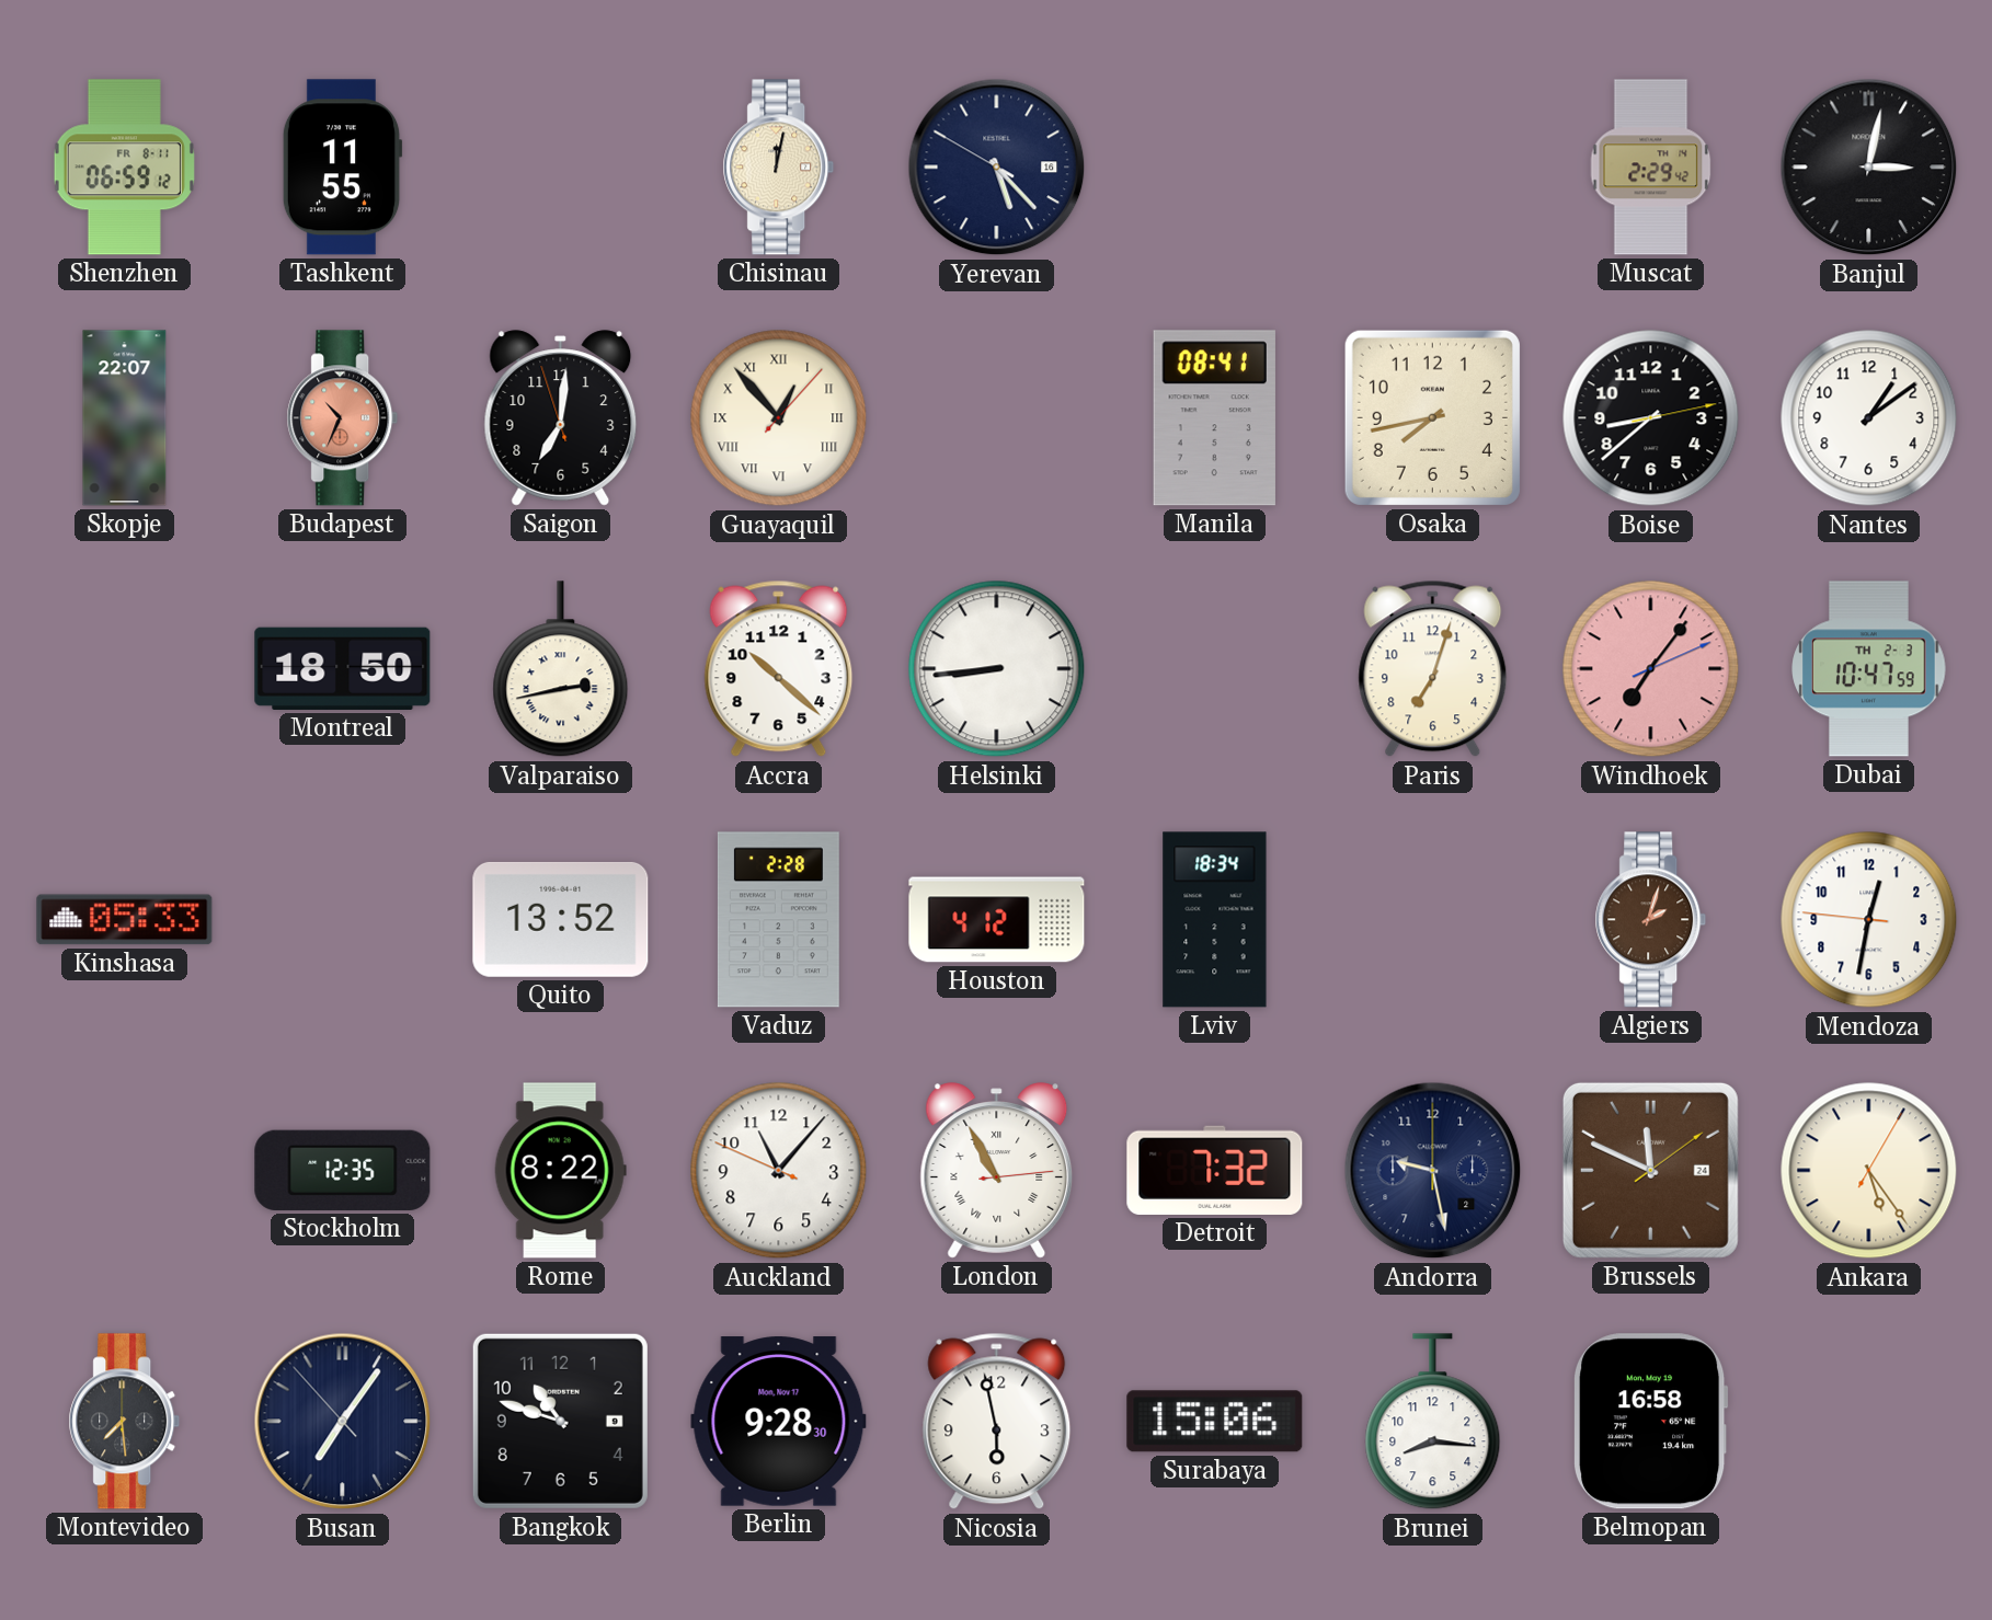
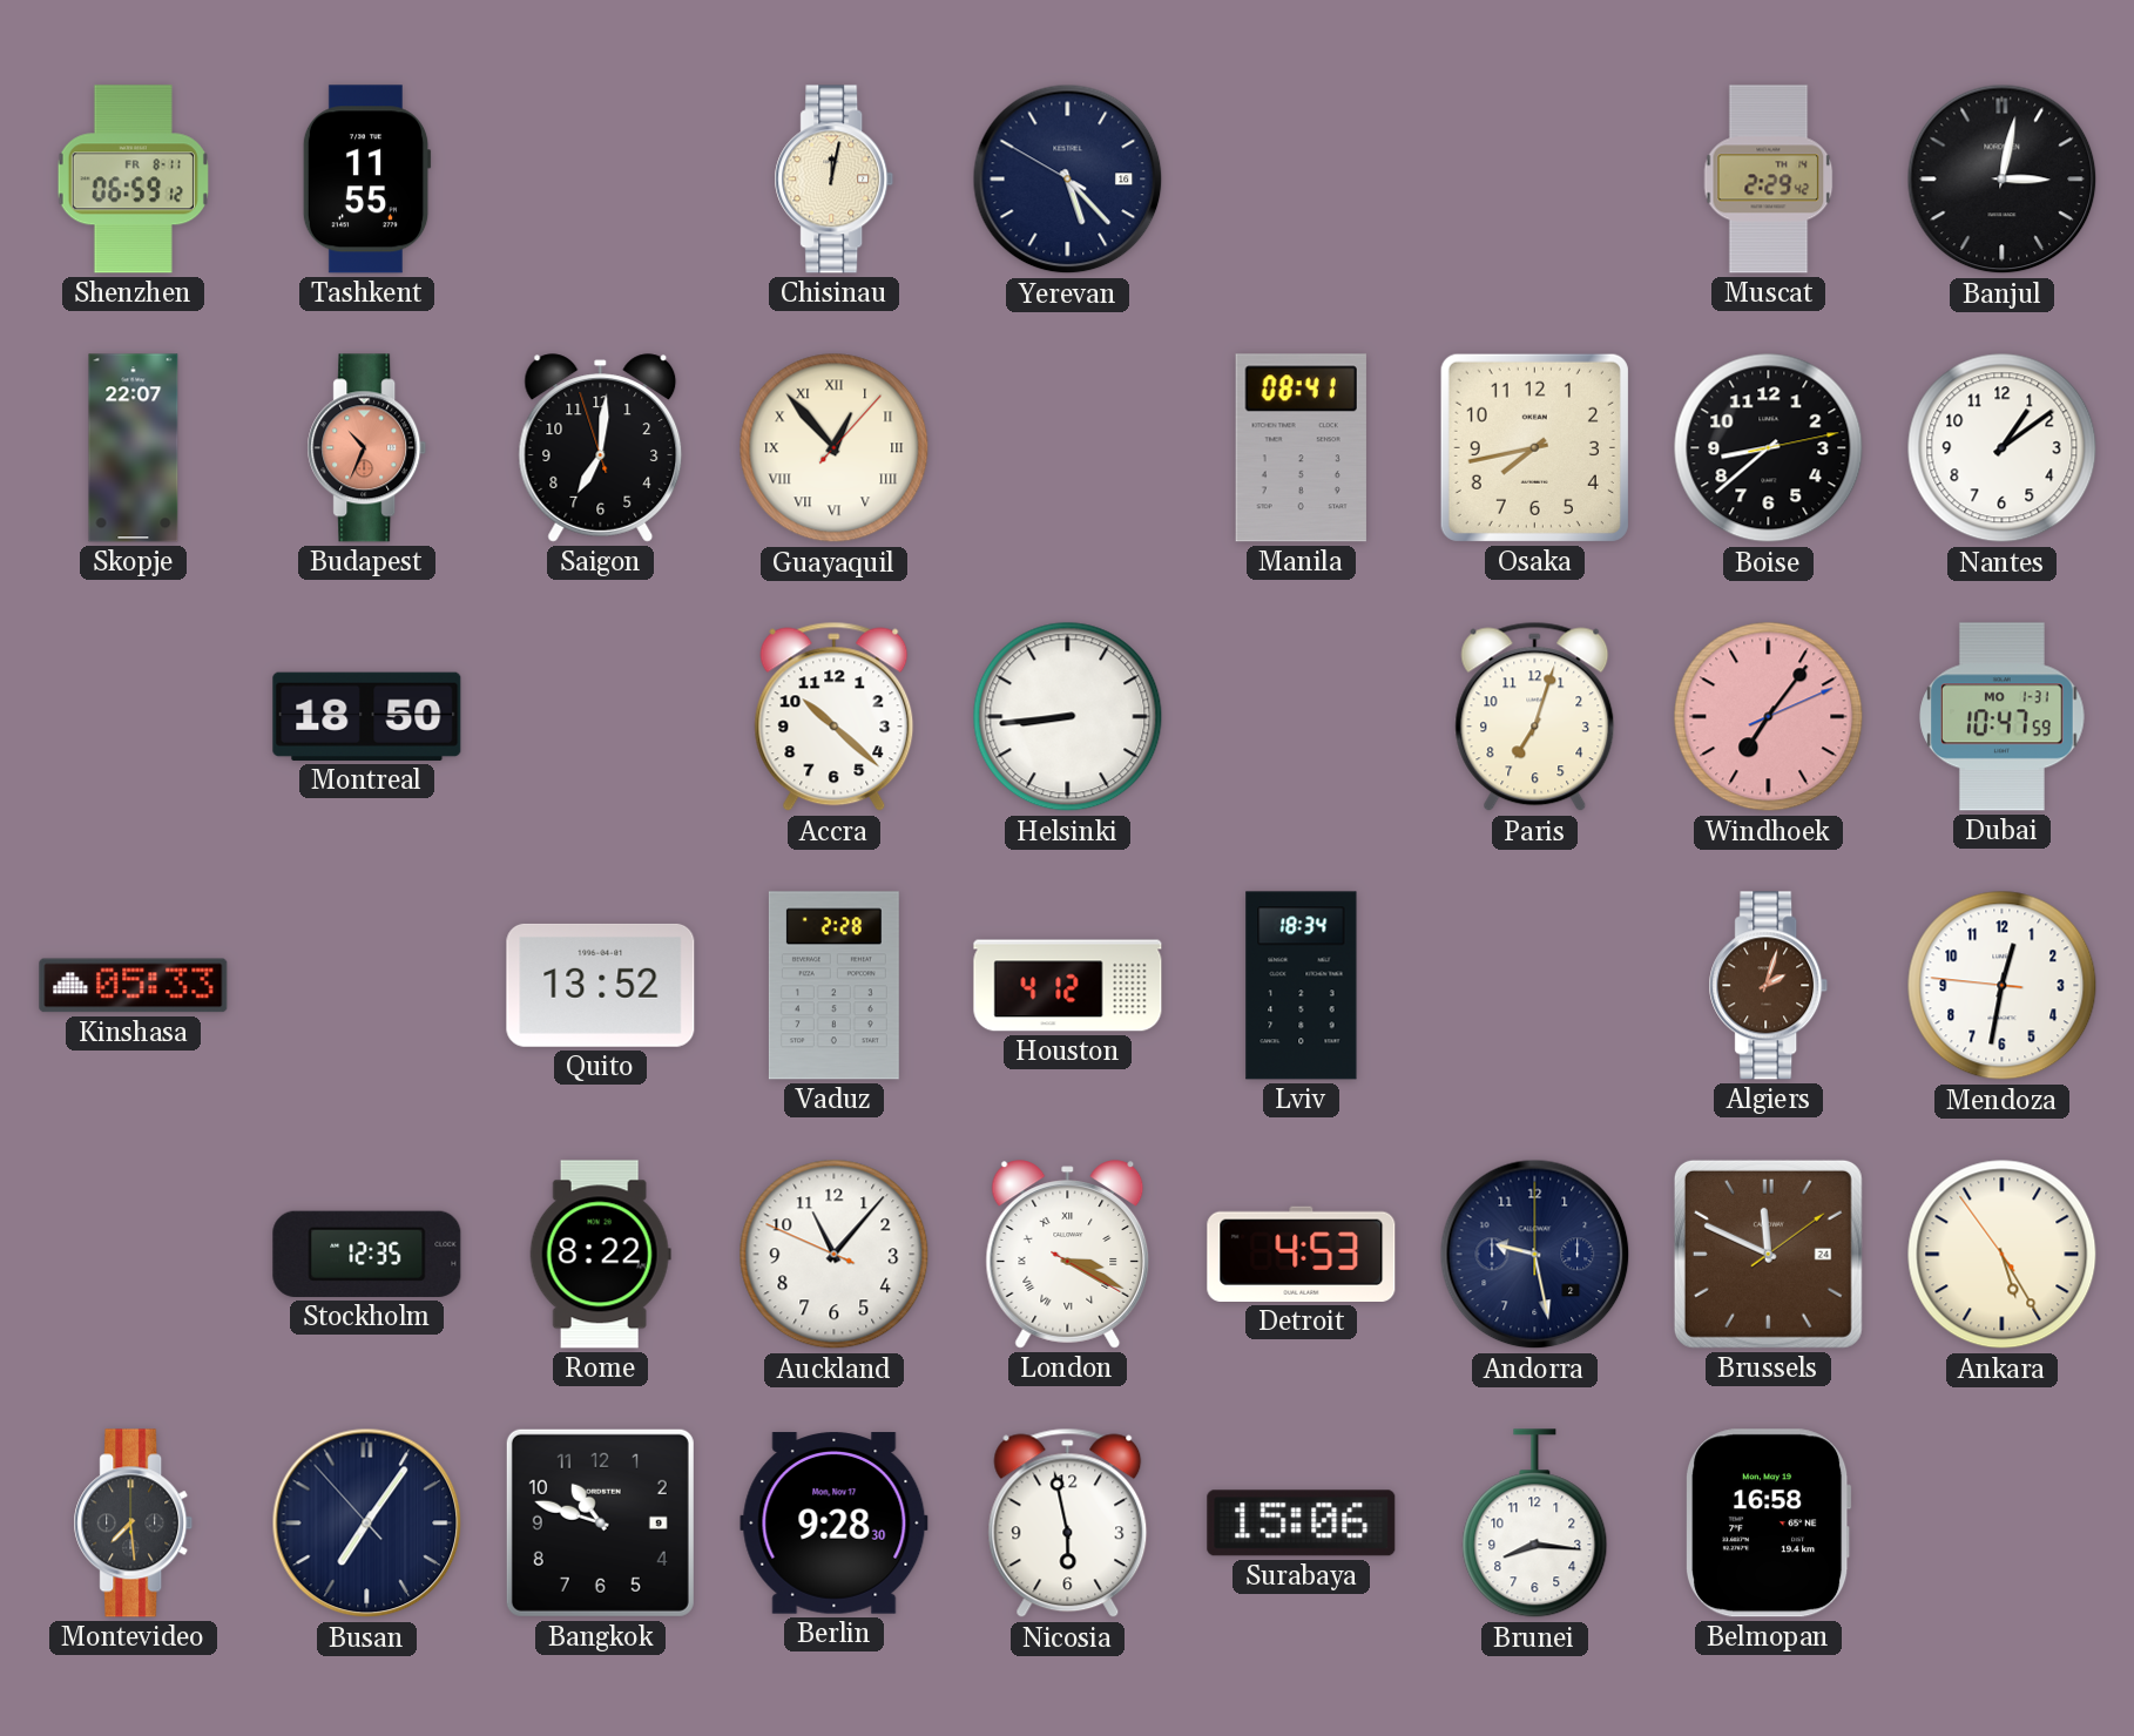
Valparaiso: 2:43 -> none
Dubai date: TH 2-3 -> MO 1-31
London: 10:55 -> 3:19
Detroit: 7:32 -> 4:53
Ankara: 5:24:05 -> 5:24:54
